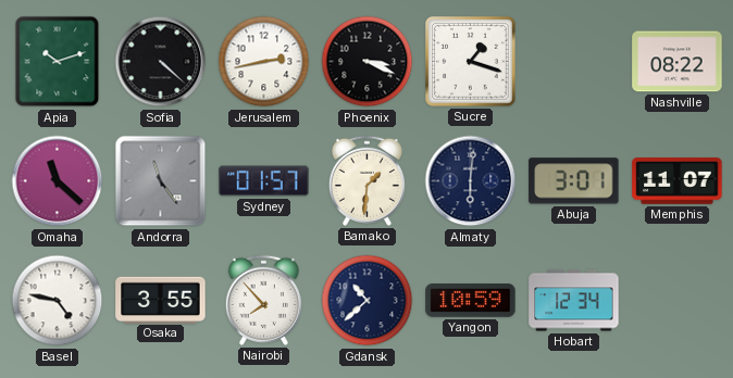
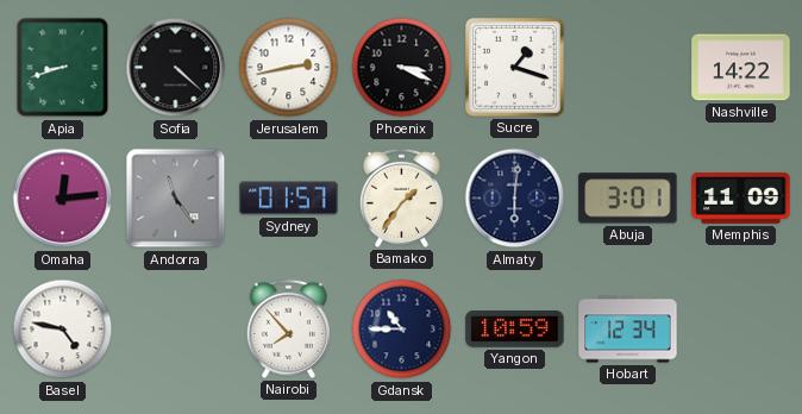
Apia: 10:12 -> 8:42
Nashville: 08:22 -> 14:22
Omaha: 11:22 -> 12:14
Bamako: 1:31 -> 1:36
Memphis: 11:07 -> 11:09
Osaka: 3:55 -> none
Gdansk: 10:38 -> 10:45
